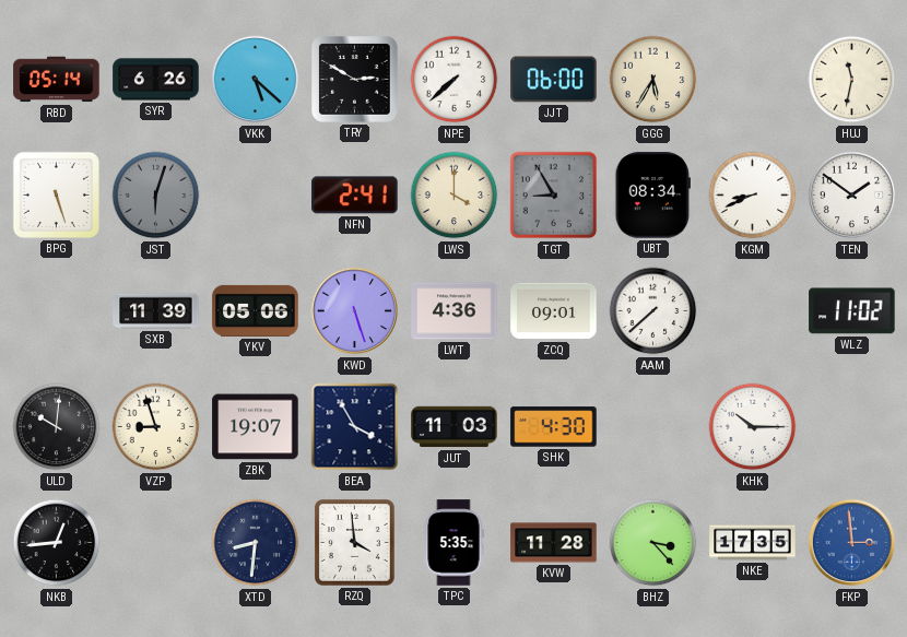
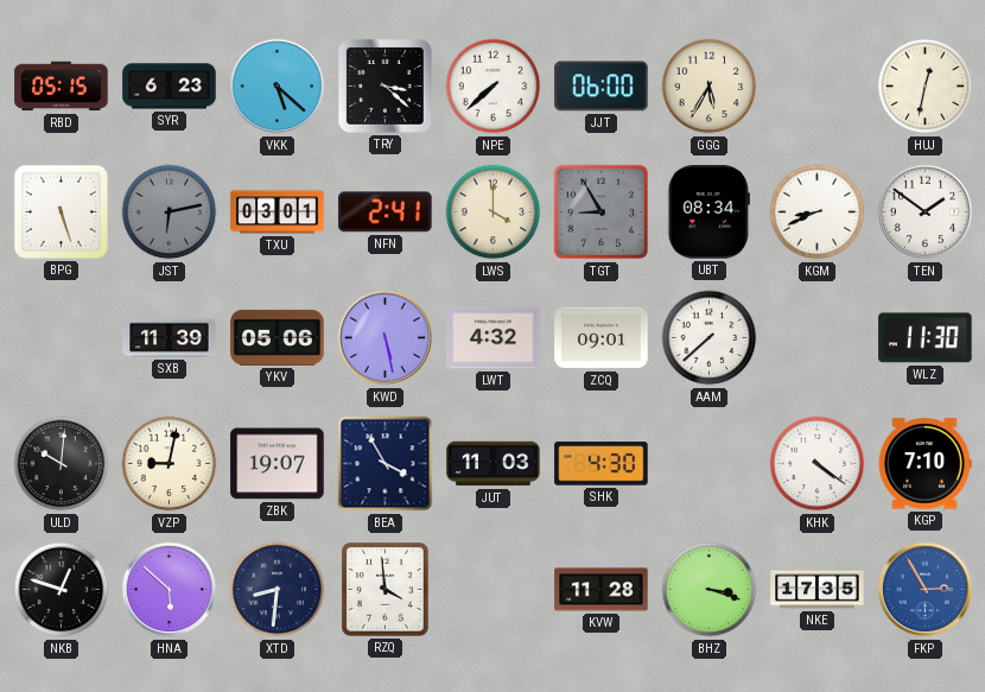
RBD: 05:14 -> 05:15
SYR: 6:26 -> 6:23
TRY: 2:50 -> 3:22
HUJ: 11:32 -> 12:32
JST: 6:03 -> 6:13
TXU: none -> 03:01
KWD: 5:27 -> 5:28
LWT: 4:36 -> 4:32
WLZ: 11:02 -> 11:30
VZP: 8:57 -> 9:02
KHK: 10:15 -> 4:21
KGP: none -> 7:10
NKB: 12:44 -> 12:48
HNA: none -> 5:52
TPC: 5:35 -> none
BHZ: 3:23 -> 3:18
FKP: 2:59 -> 2:55
